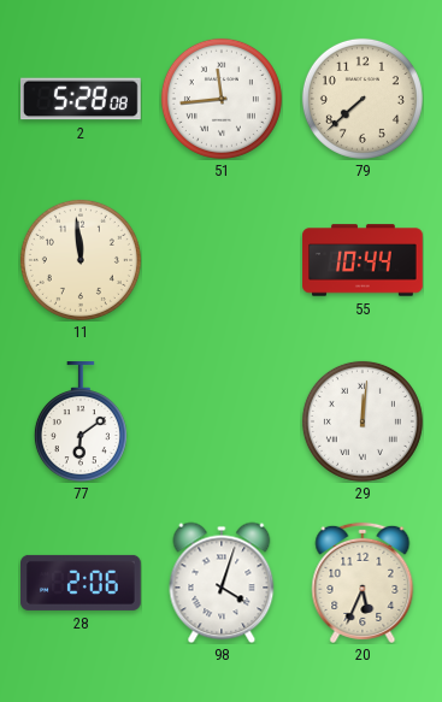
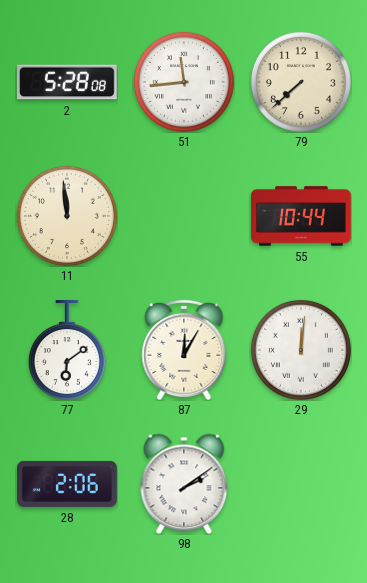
87: none -> 12:05
98: 4:03 -> 2:09
20: 5:34 -> none
